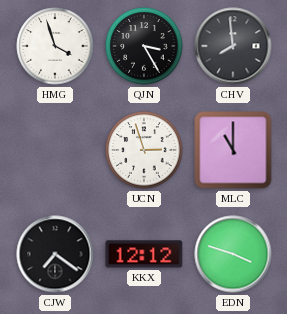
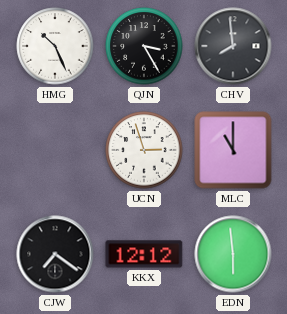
HMG: 3:57 -> 10:26
EDN: 3:48 -> 5:59
